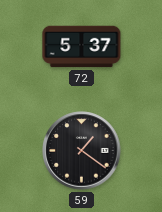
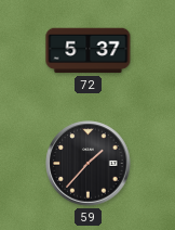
59: 1:21 -> 1:37
